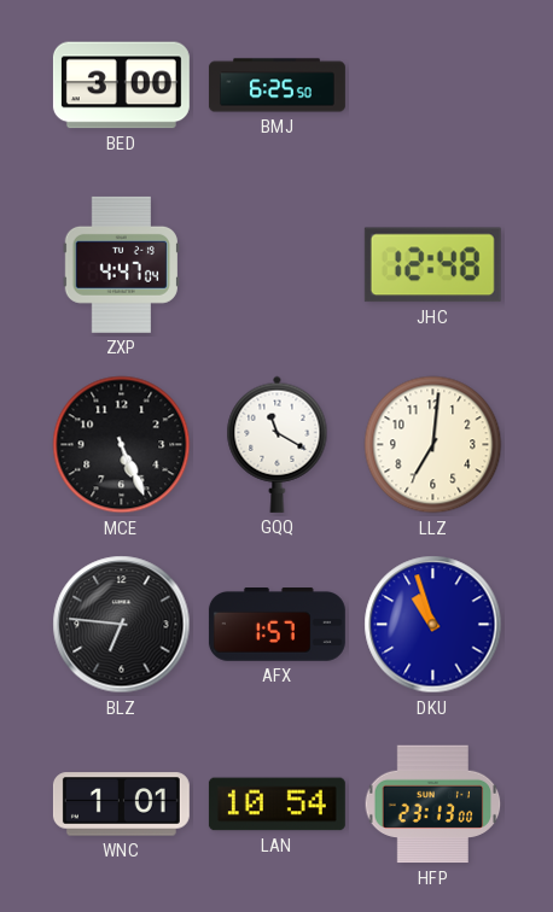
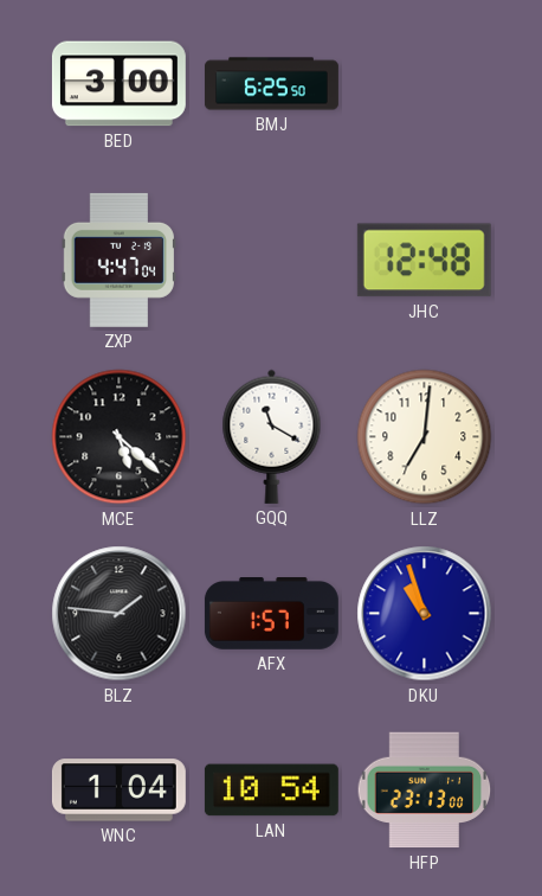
MCE: 5:26 -> 5:22
BLZ: 6:46 -> 1:46
WNC: 1:01 -> 1:04
